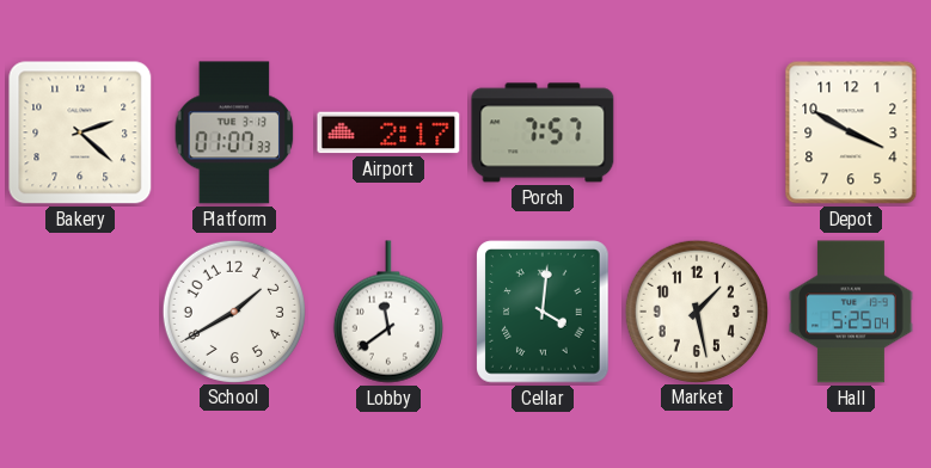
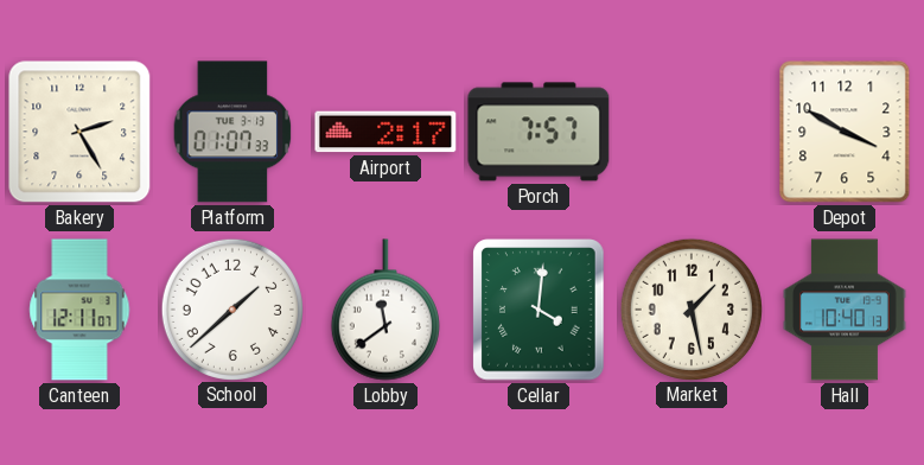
Bakery: 2:22 -> 2:25
Canteen: none -> 12:11
School: 1:40 -> 1:38
Hall: 5:25 -> 10:40
